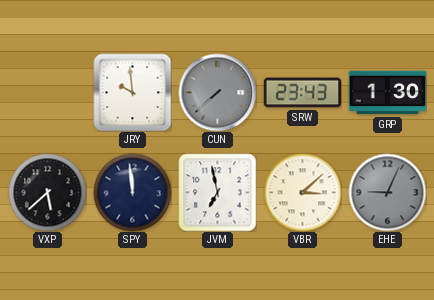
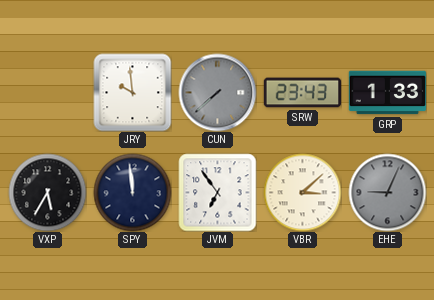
GRP: 1:30 -> 1:33
VXP: 5:38 -> 5:35
JVM: 6:58 -> 6:54
